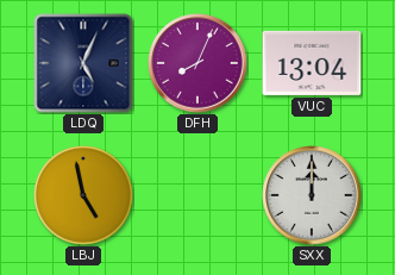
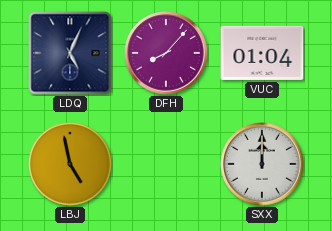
DFH: 8:04 -> 8:07
VUC: 13:04 -> 01:04
